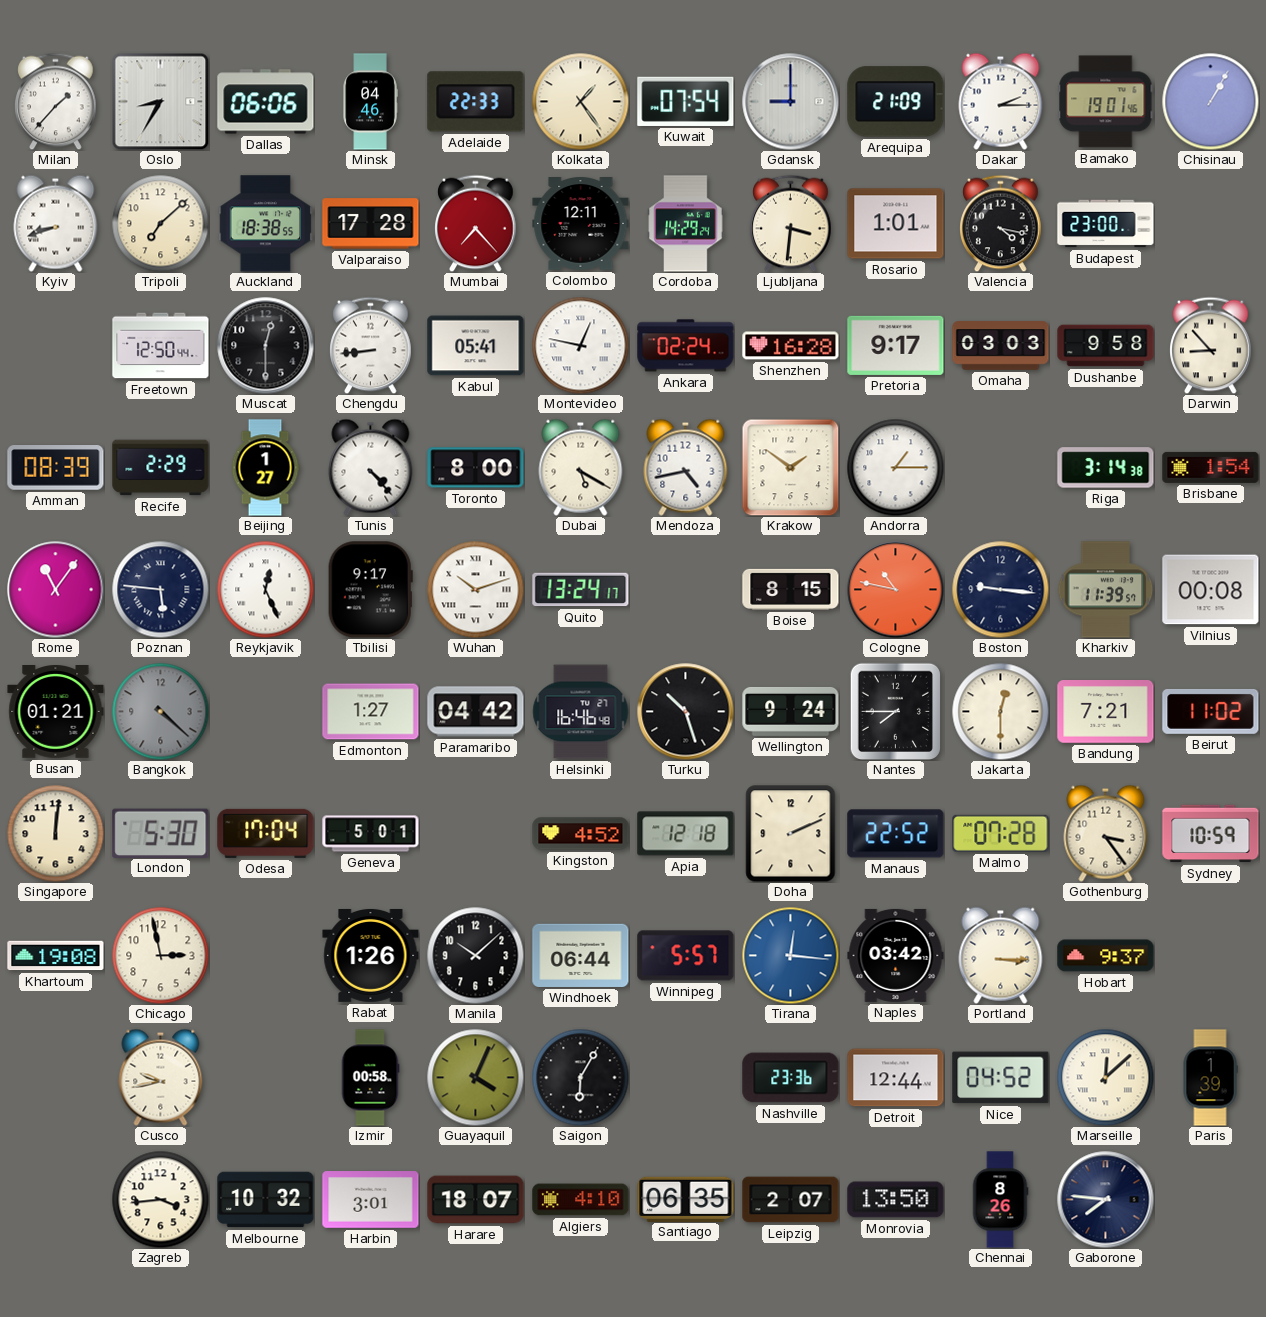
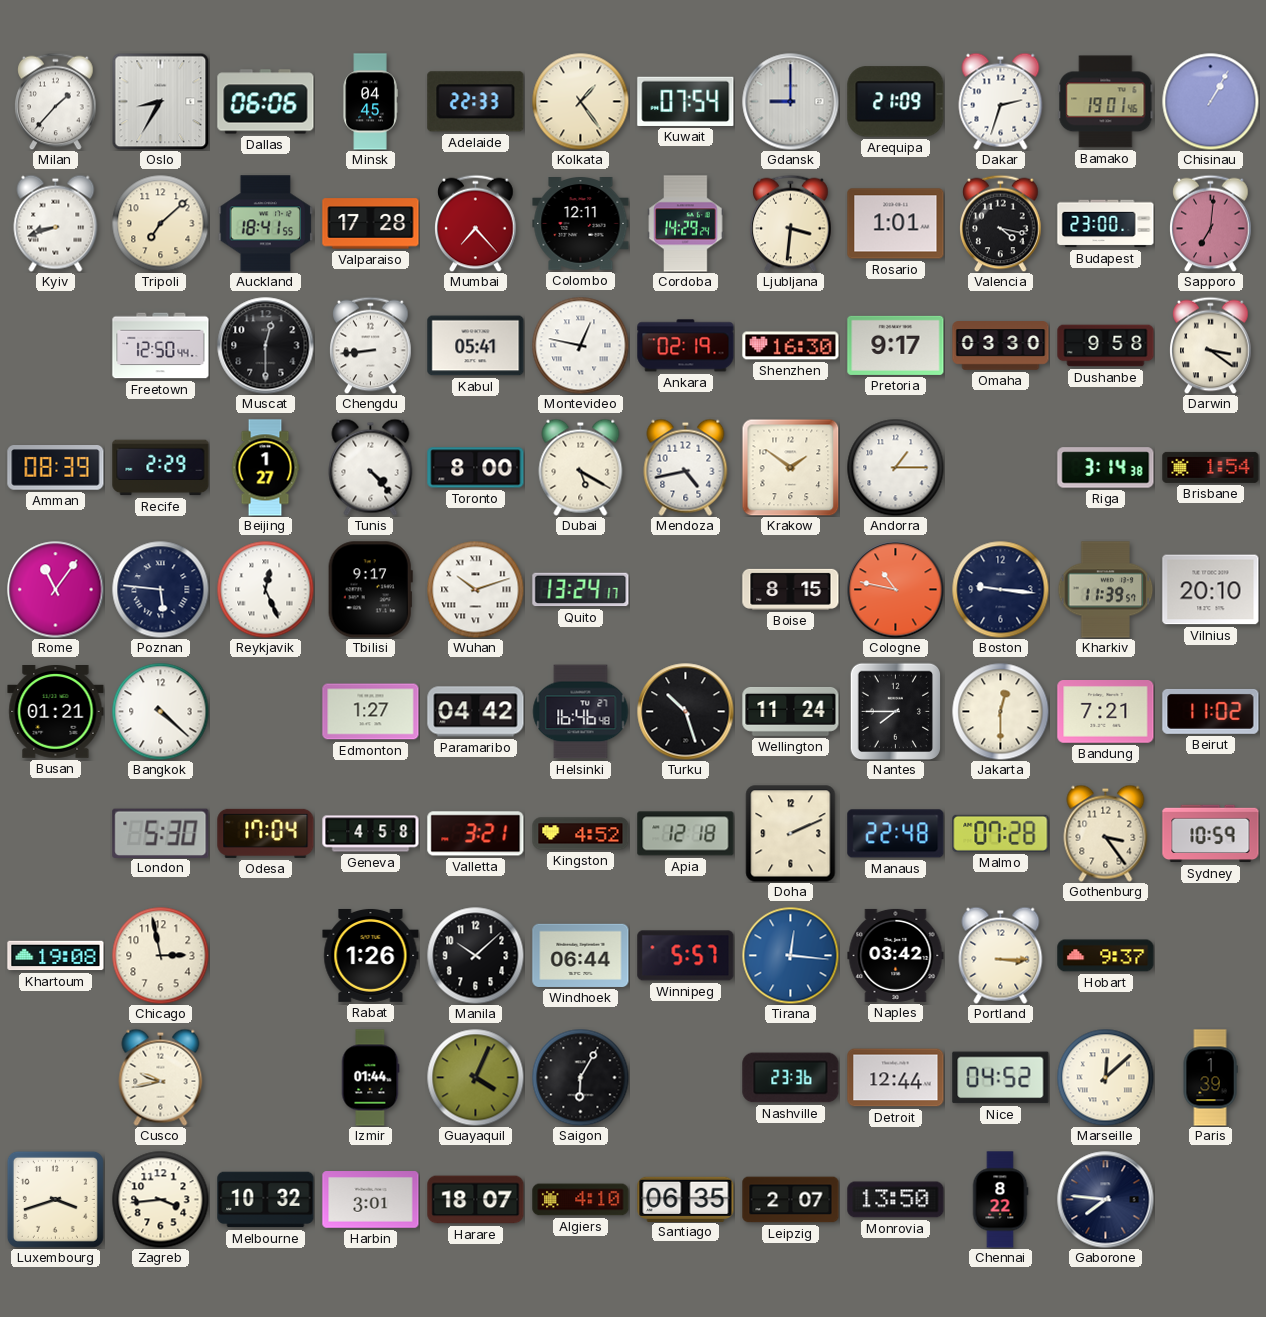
Minsk: 04:46 -> 04:45
Dakar: 2:15 -> 2:33
Auckland: 18:38 -> 18:41
Sapporo: none -> 7:01
Ankara: 02:24 -> 02:19
Shenzhen: 16:28 -> 16:30
Omaha: 03:03 -> 03:30
Darwin: 8:53 -> 3:21
Vilnius: 00:08 -> 20:10
Bangkok dial: grey -> white
Wellington: 9:24 -> 11:24
Singapore: 12:01 -> none
Geneva: 5:01 -> 4:58
Valletta: none -> 3:21
Manaus: 22:52 -> 22:48
Izmir: 00:58 -> 01:44
Luxembourg: none -> 3:42
Chennai: 8:26 -> 8:22
